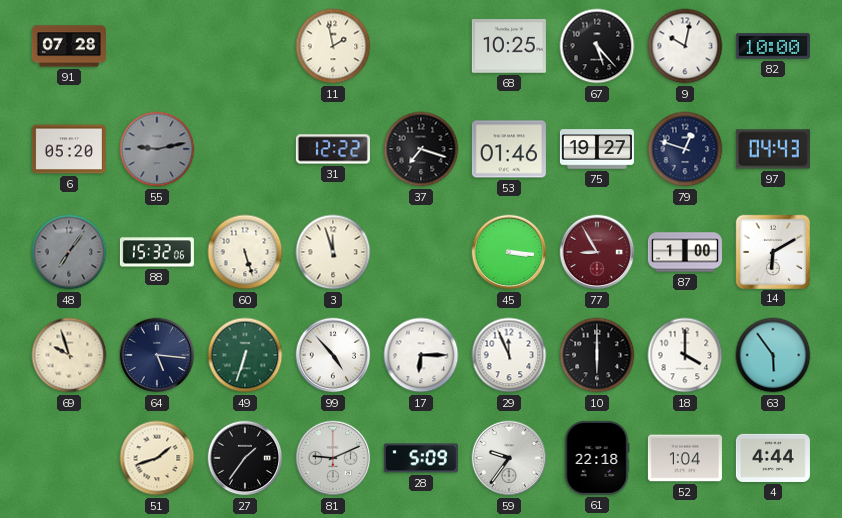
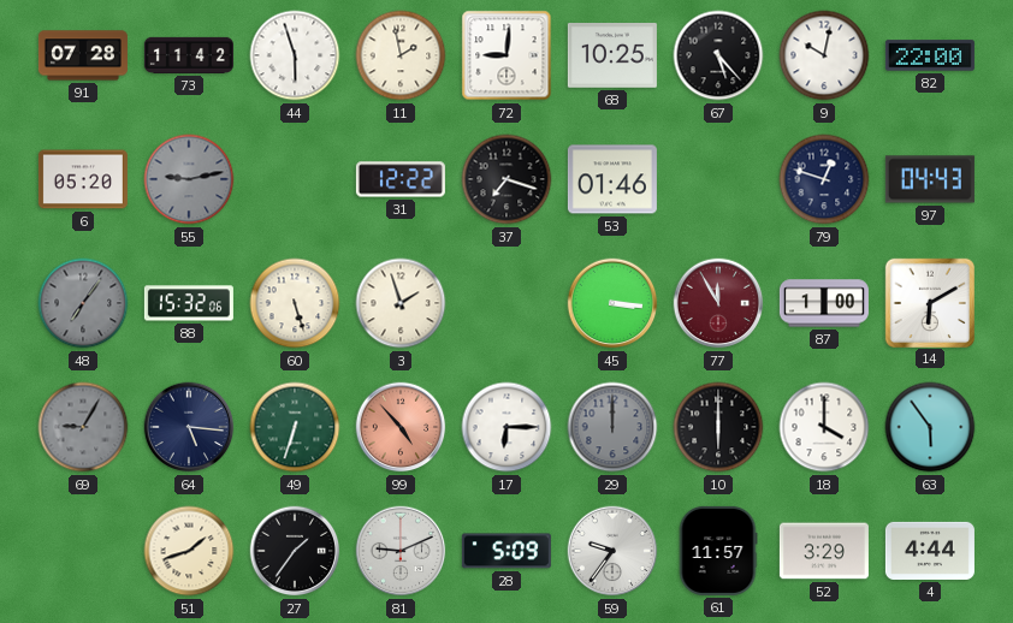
73: none -> 11:42
44: none -> 5:57
72: none -> 9:01
82: 10:00 -> 22:00
75: 19:27 -> none
3: 11:57 -> 1:57
77: 8:55 -> 11:55
69: 9:57 -> 9:05
69 dial: cream -> grey
99 dial: white -> salmon
29: 11:56 -> 12:00
29 dial: white -> grey
61: 22:18 -> 11:57
52: 1:04 -> 3:29
